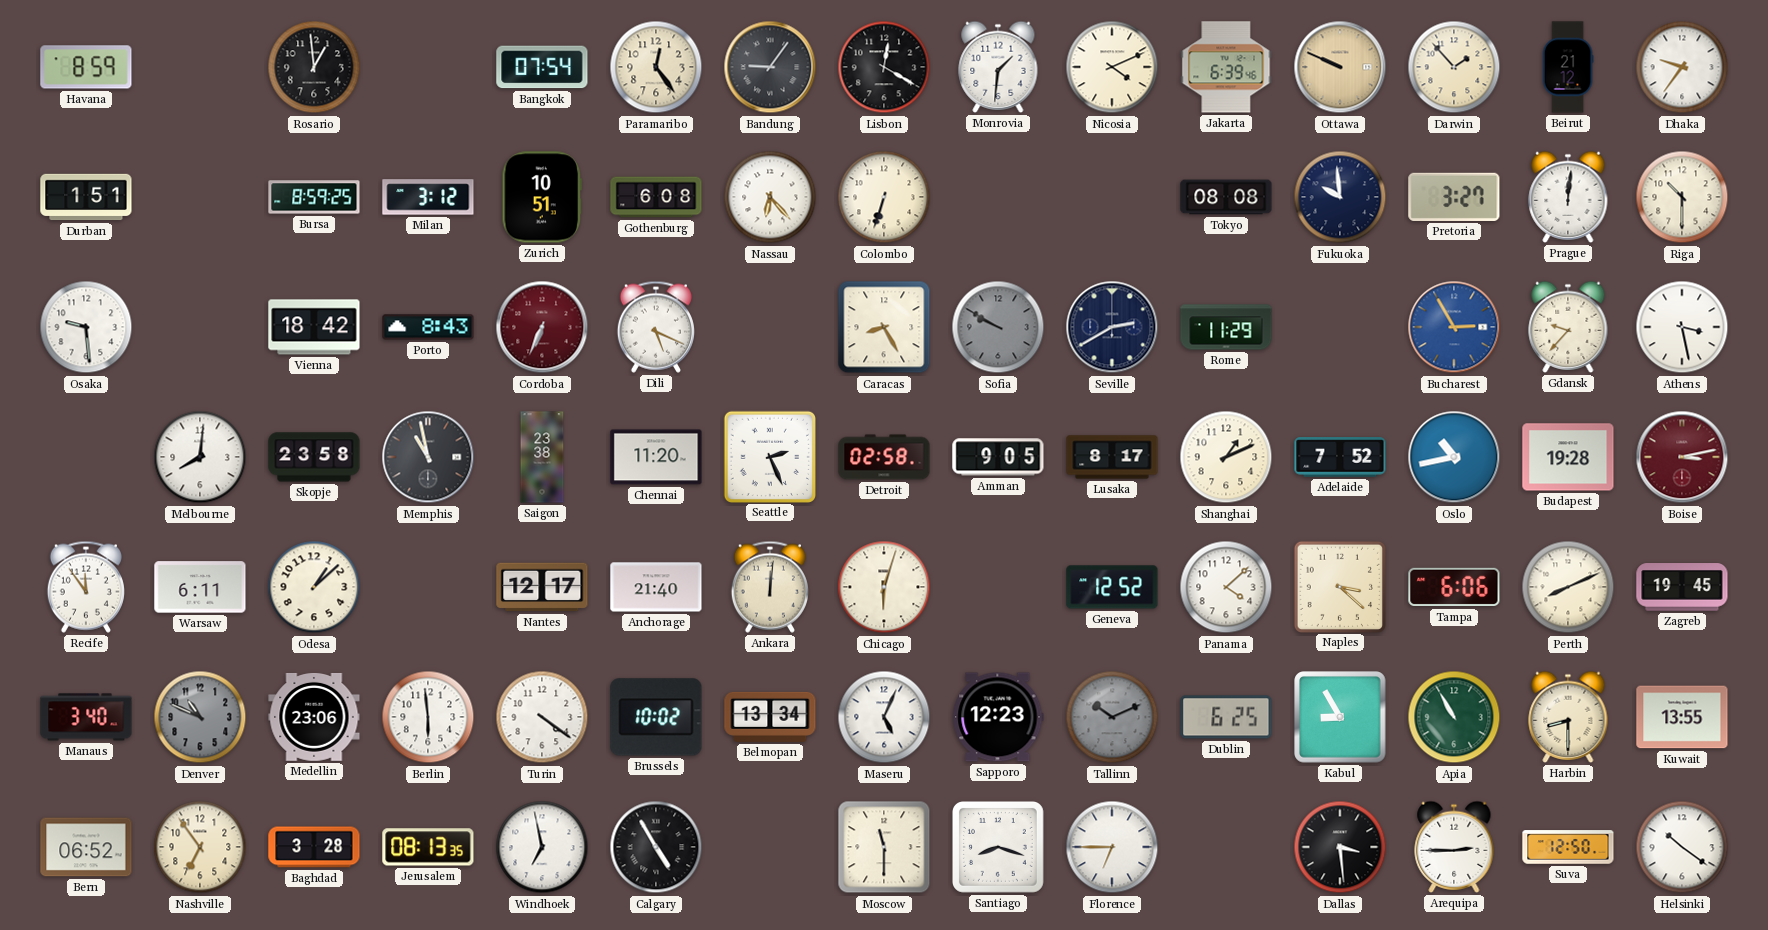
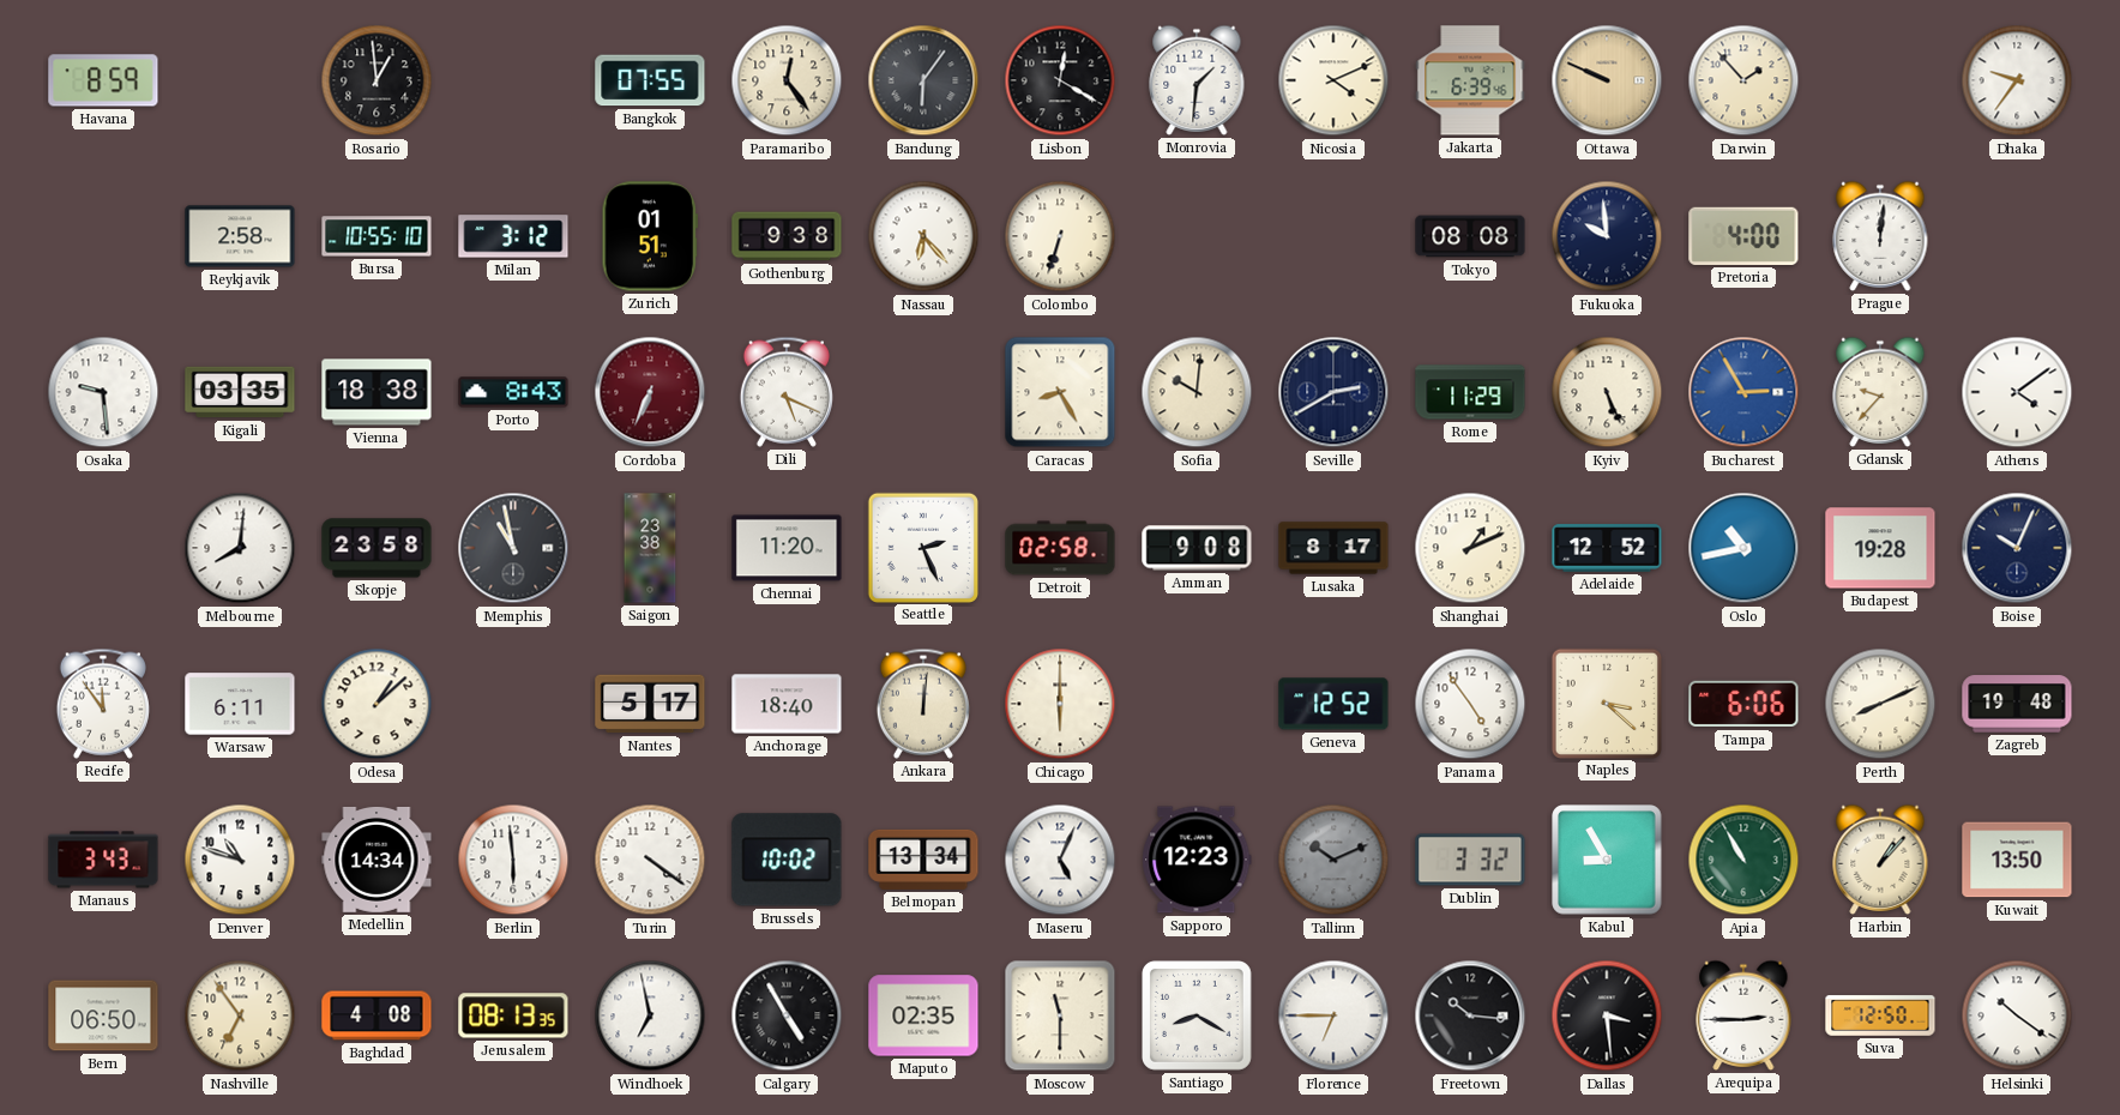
Bangkok: 07:54 -> 07:55
Bandung: 9:06 -> 6:06
Beirut: 21:12 -> none
Durban: 1:51 -> none
Reykjavik: none -> 2:58
Bursa: 8:59 -> 10:55
Zurich: 10:51 -> 01:51
Gothenburg: 6:08 -> 9:38
Pretoria: 3:27 -> 4:00
Riga: 10:30 -> none
Kigali: none -> 03:35
Vienna: 18:42 -> 18:38
Sofia: 9:50 -> 10:01
Sofia dial: grey -> cream
Kyiv: none -> 5:26
Athens: 3:28 -> 4:09
Amman: 9:05 -> 9:08
Adelaide: 7:52 -> 12:52
Boise: 3:13 -> 10:04
Boise dial: burgundy -> navy
Nantes: 12:17 -> 5:17
Anchorage: 21:40 -> 18:40
Chicago: 6:03 -> 6:00
Panama: 4:08 -> 4:54
Zagreb: 19:45 -> 19:48
Manaus: 3:40 -> 3:43
Denver: 10:49 -> 10:48
Denver dial: grey -> white
Medellin: 23:06 -> 14:34
Dublin: 6:25 -> 3:32
Harbin: 8:30 -> 1:07
Kuwait: 13:55 -> 13:50
Bern: 06:52 -> 06:50
Baghdad: 3:28 -> 4:08
Maputo: none -> 02:35
Santiago: 8:18 -> 8:20
Freetown: none -> 10:16
